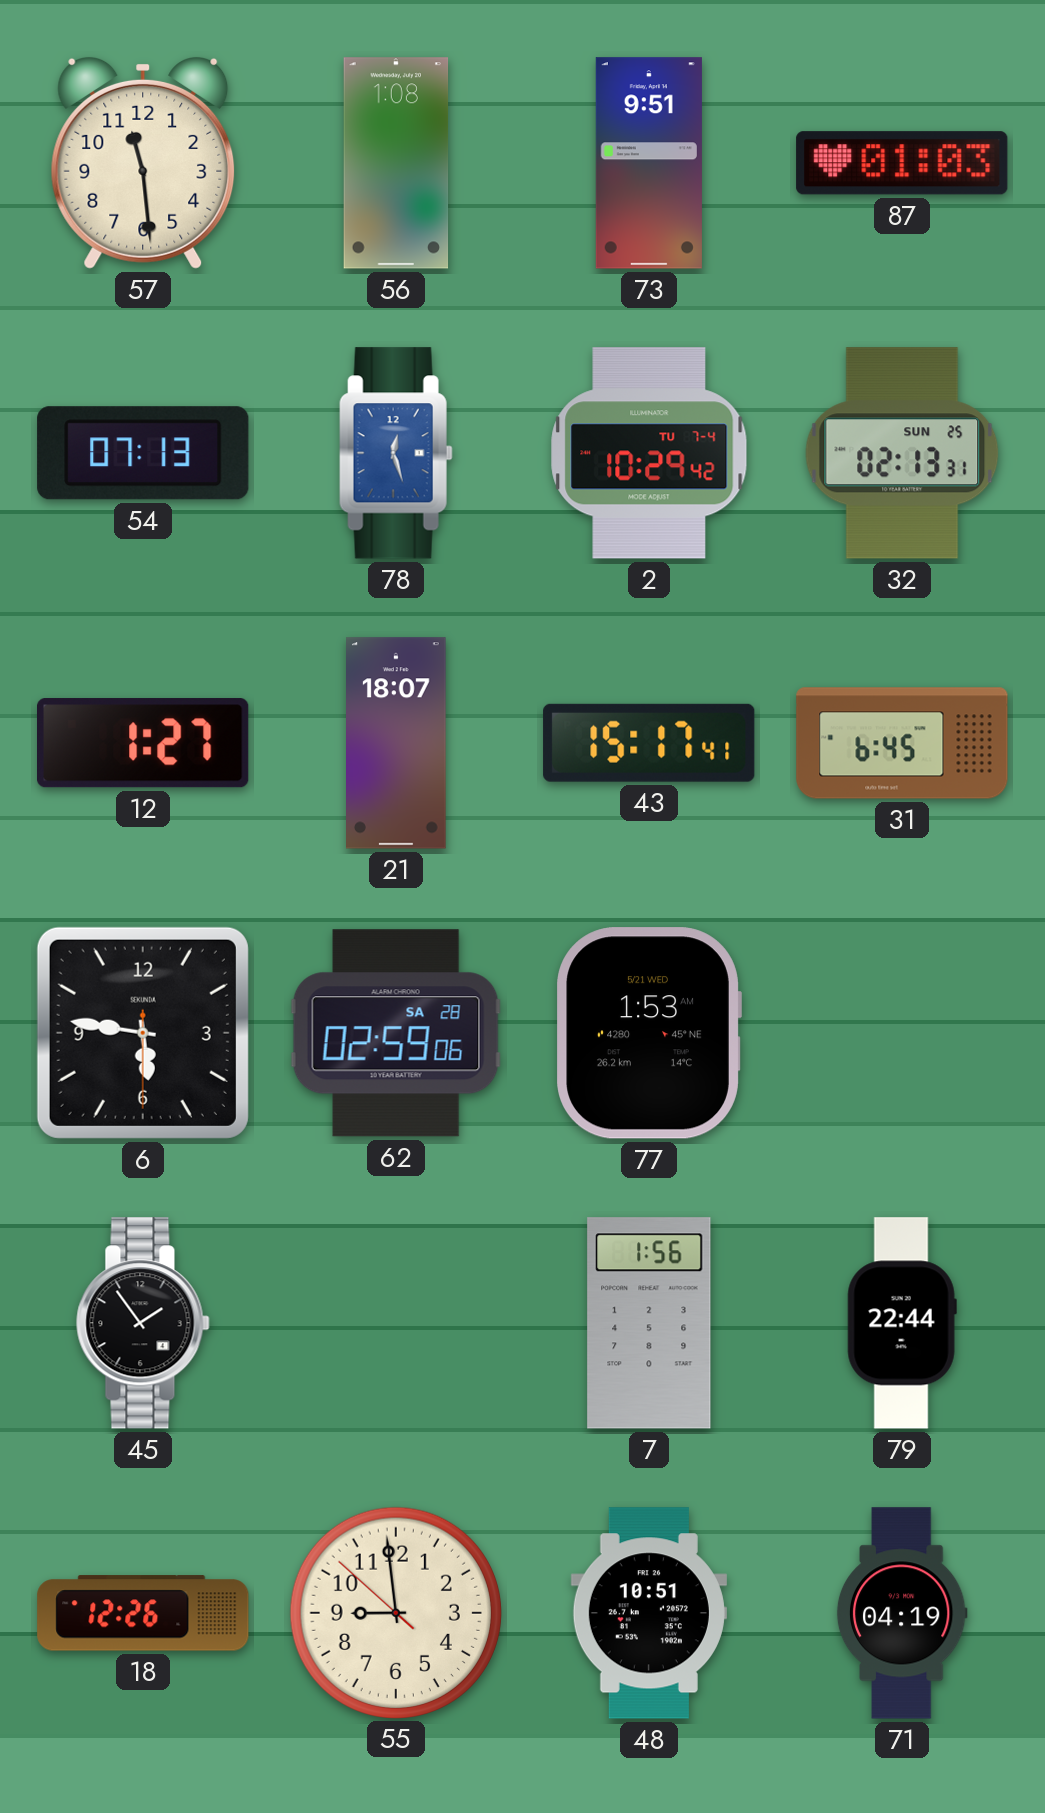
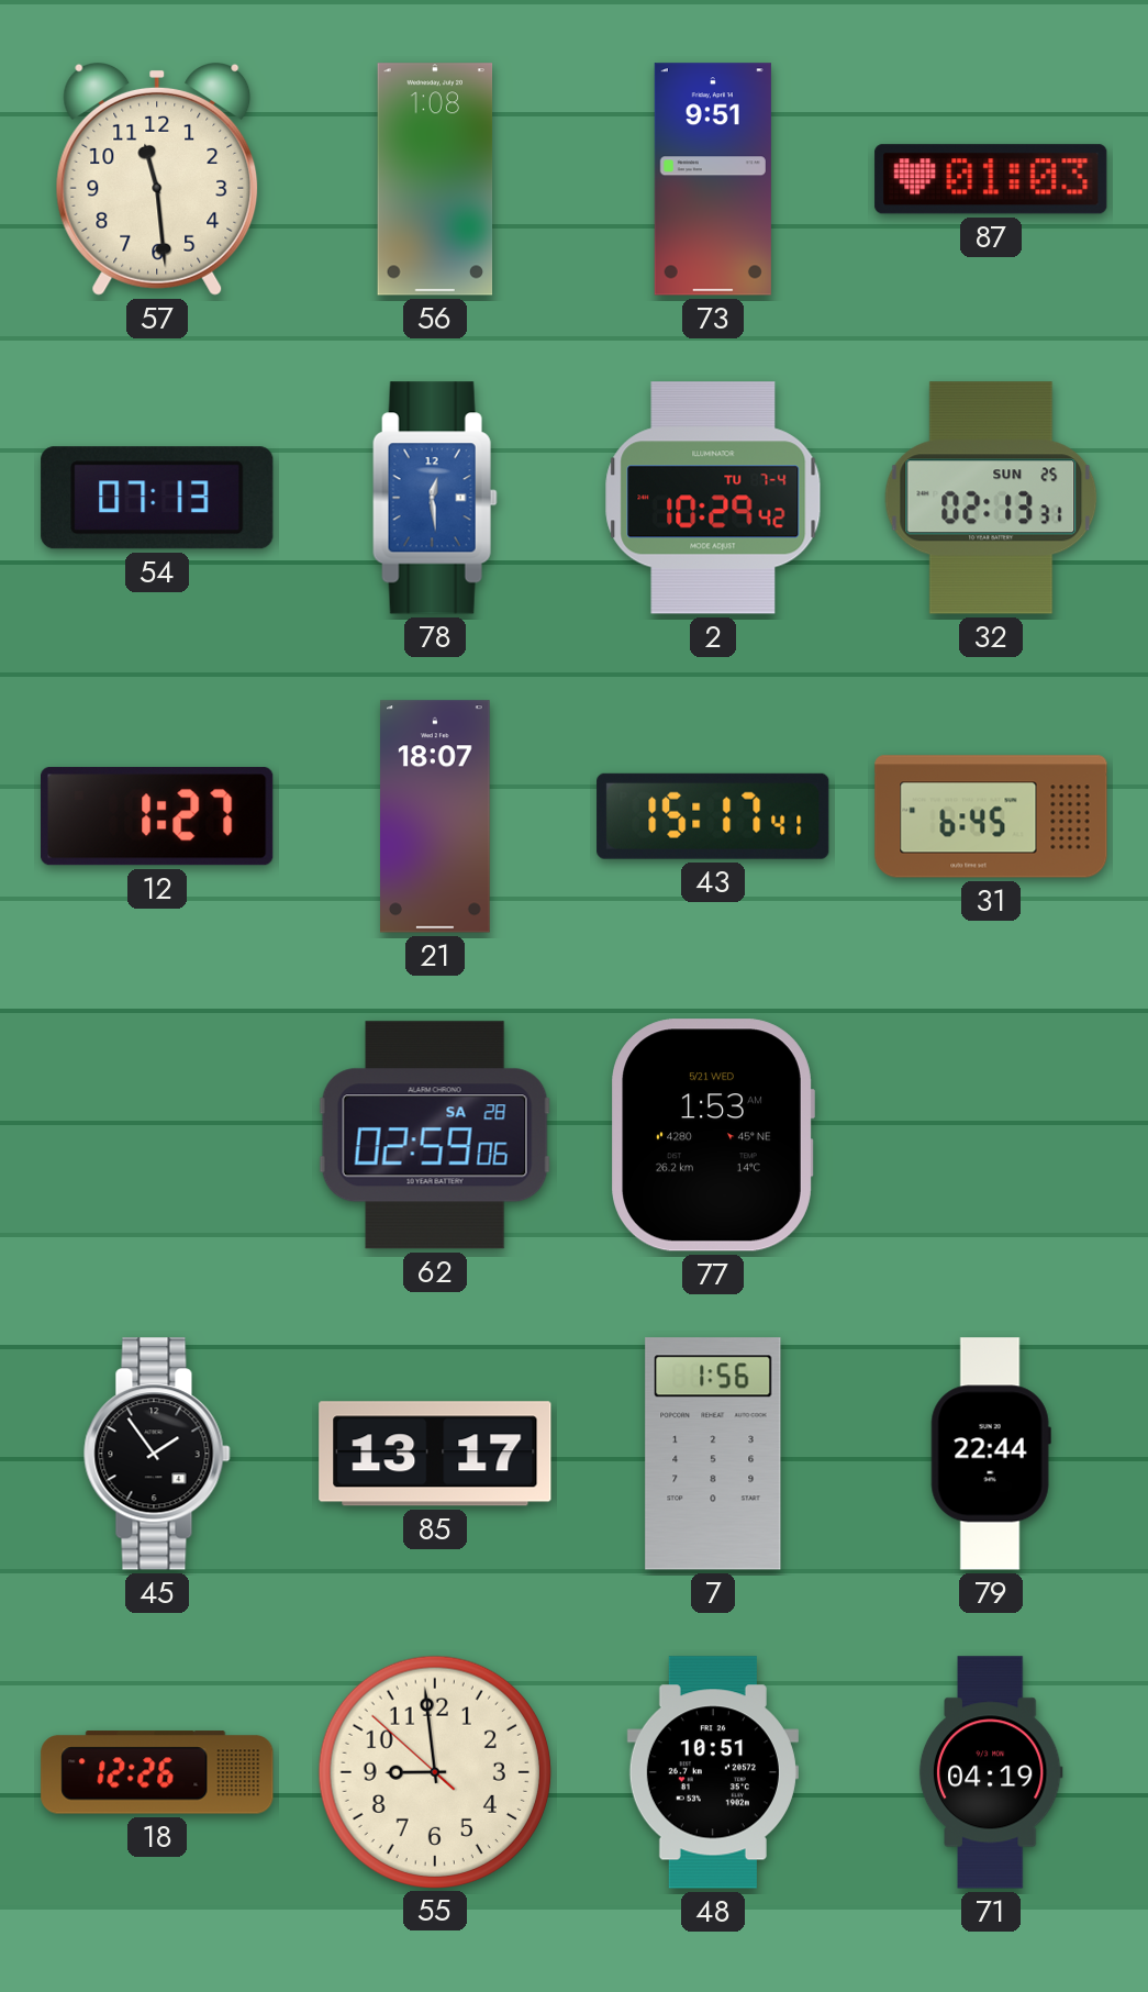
78: 12:27 -> 12:29
6: 5:46 -> none
85: none -> 13:17
